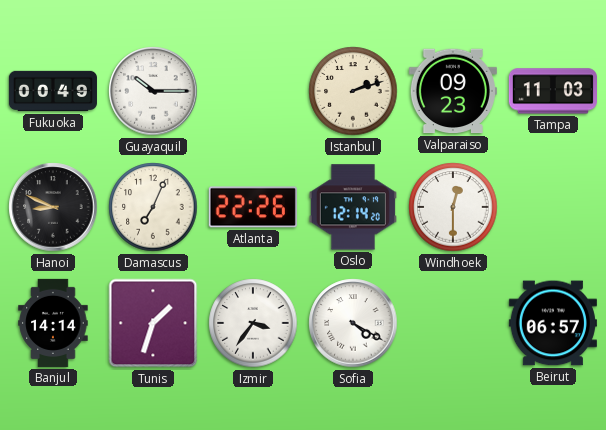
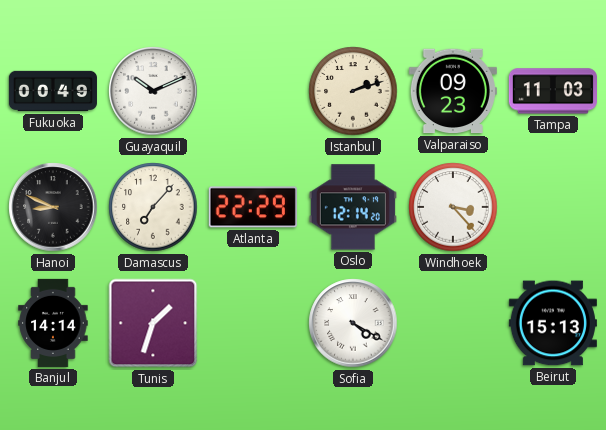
Guayaquil: 10:15 -> 10:11
Damascus: 7:04 -> 7:07
Atlanta: 22:26 -> 22:29
Windhoek: 12:30 -> 3:23
Izmir: 3:36 -> none
Beirut: 06:57 -> 15:13
